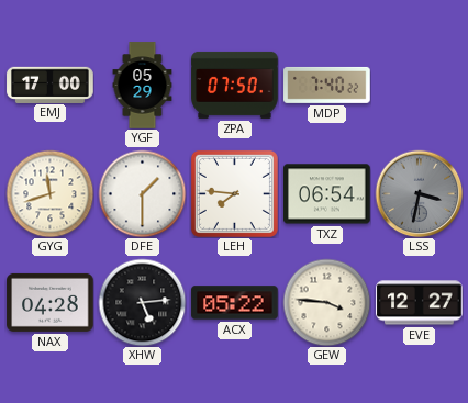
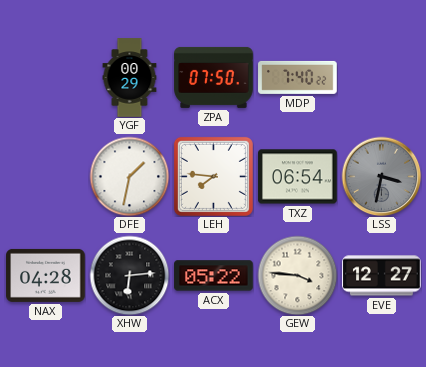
EMJ: 17:00 -> none
YGF: 05:29 -> 00:29
GYG: 11:42 -> none
DFE: 1:30 -> 1:32
XHW: 5:14 -> 6:14
